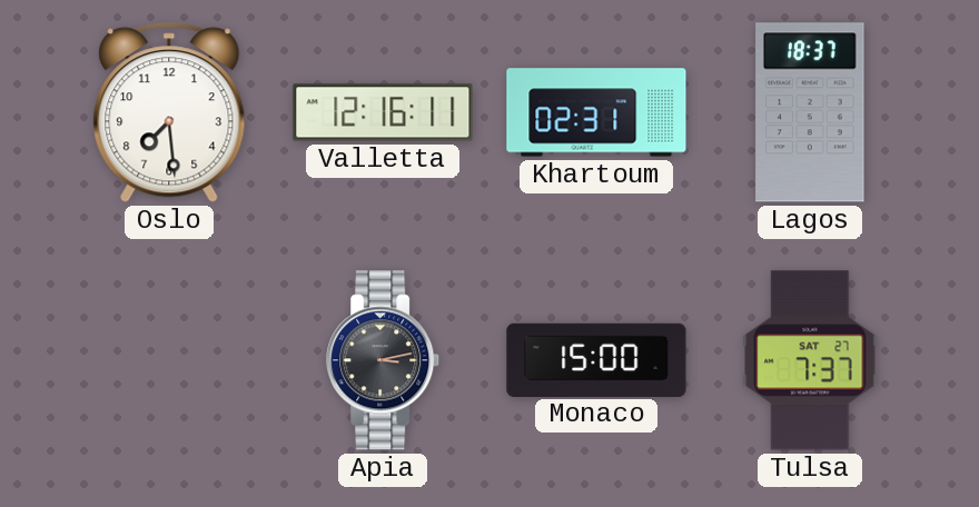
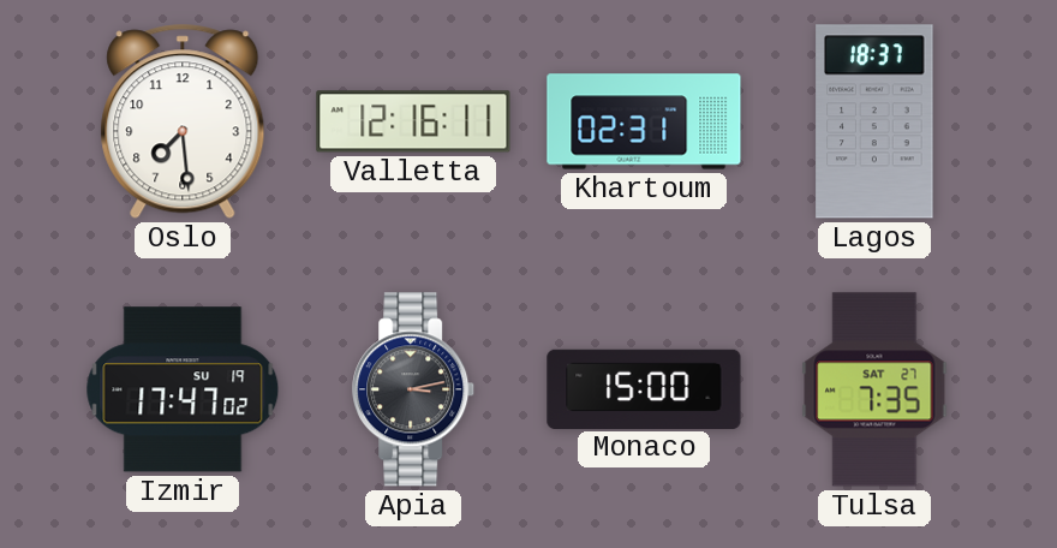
Izmir: none -> 17:47
Tulsa: 7:37 -> 7:35
